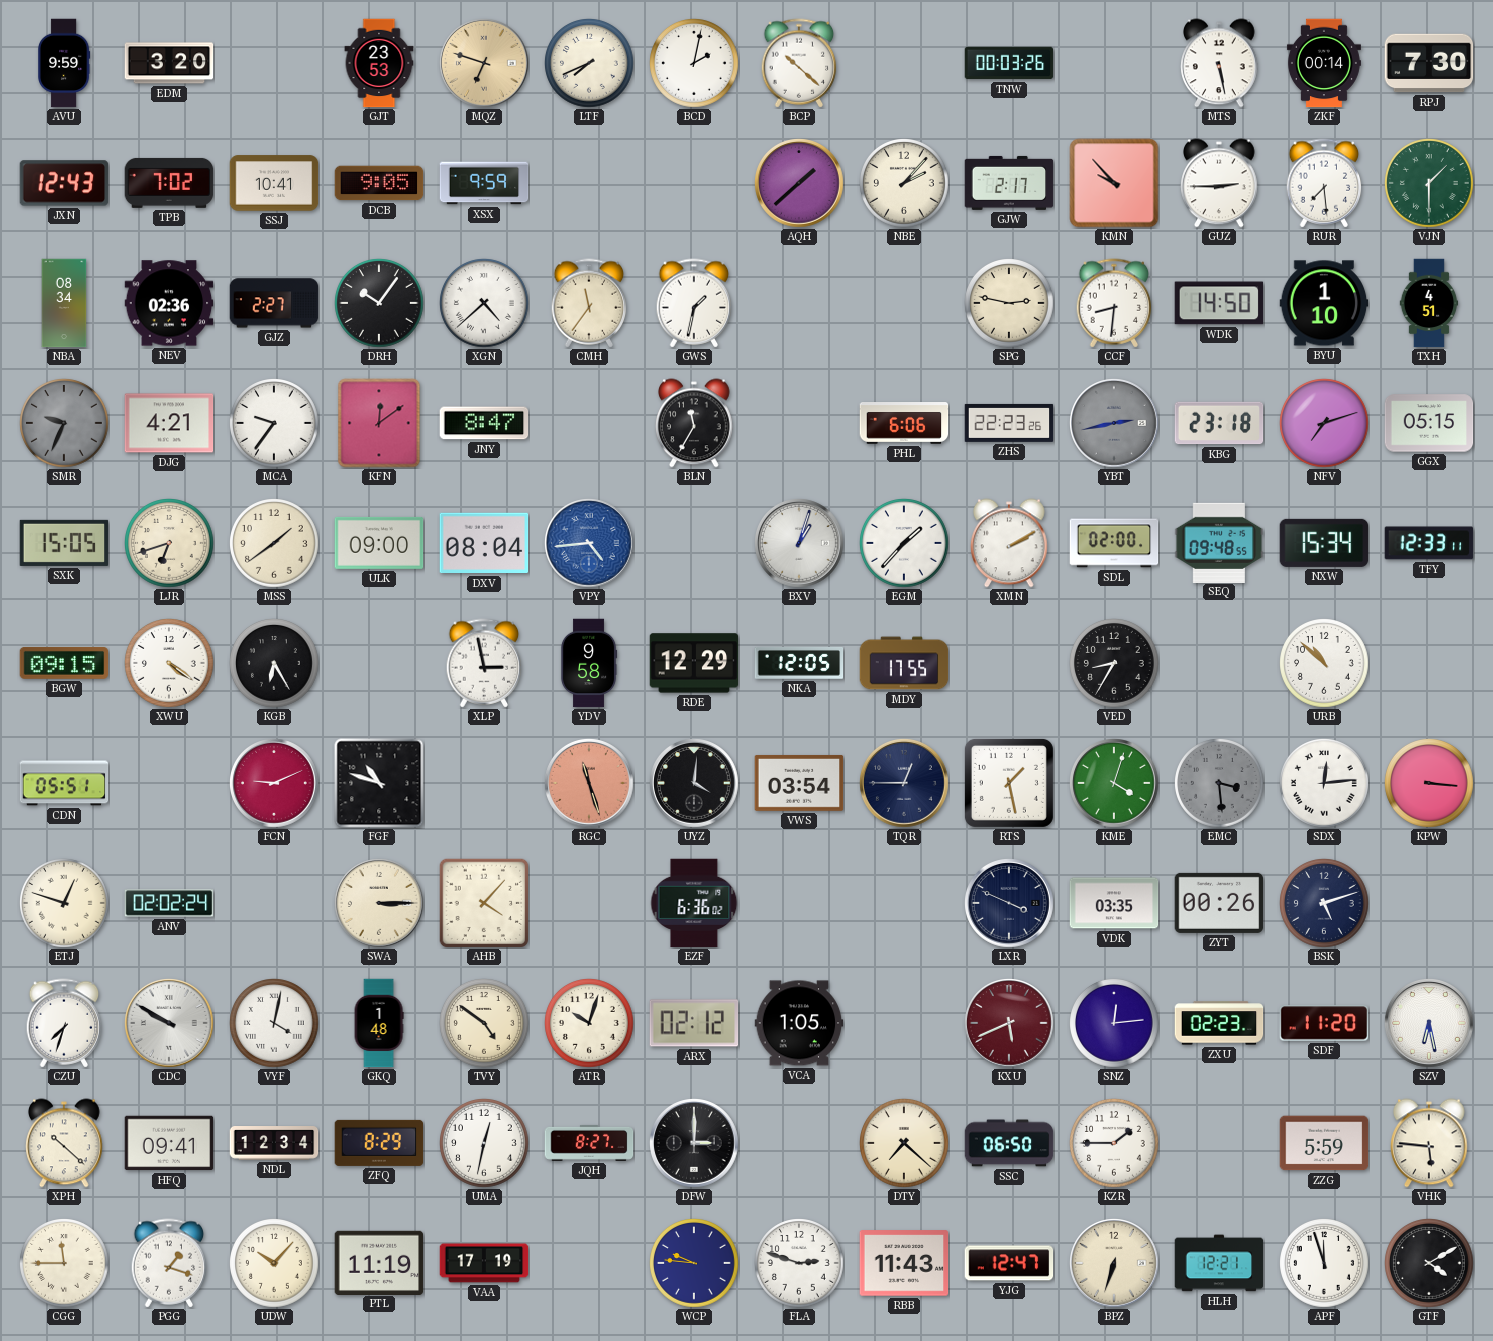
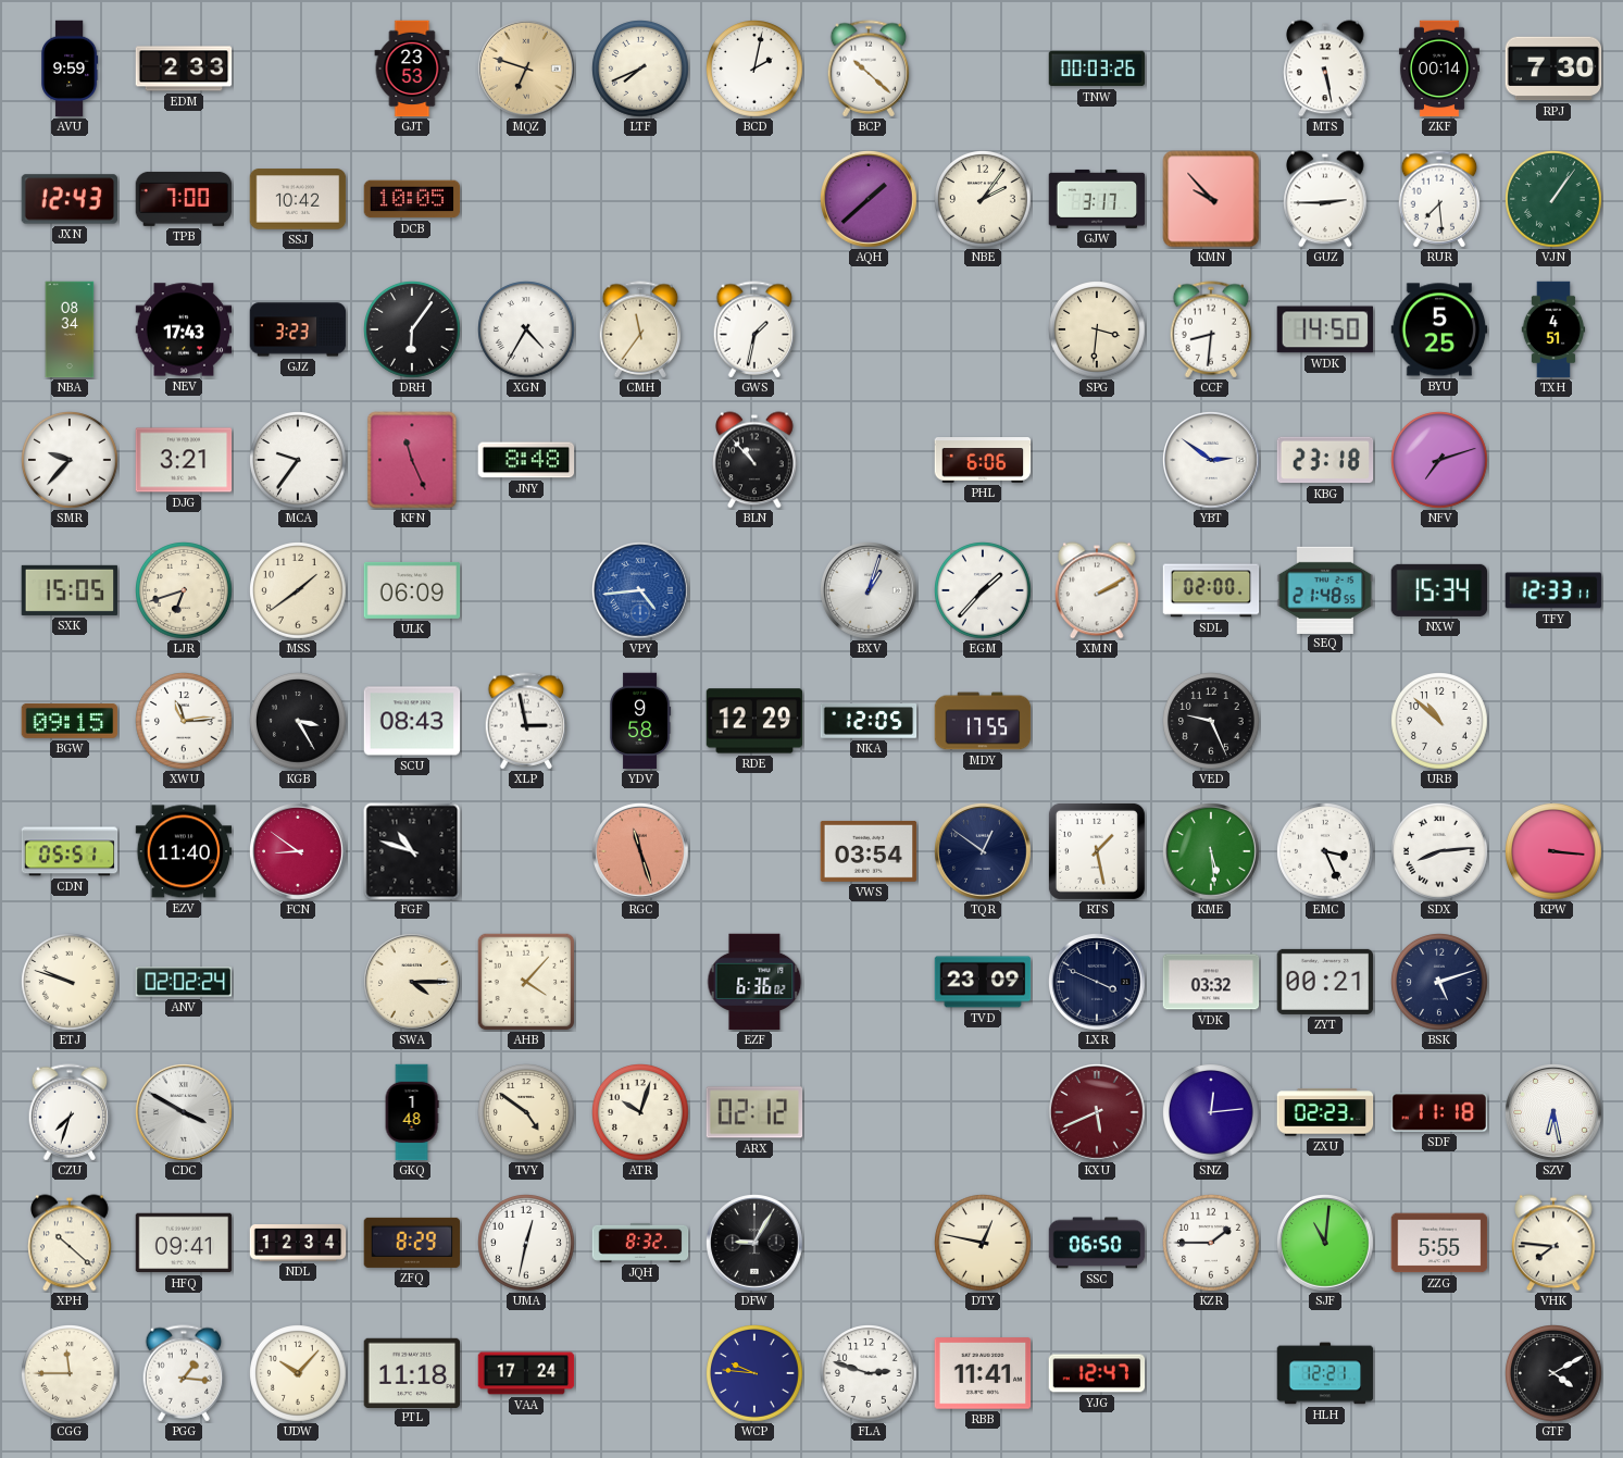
EDM: 3:20 -> 2:33
TPB: 7:02 -> 7:00
SSJ: 10:41 -> 10:42
DCB: 9:05 -> 10:05
XSX: 9:59 -> none
NBE: 2:07 -> 2:06
GJW: 2:17 -> 3:17
VJN: 1:30 -> 1:06
NEV: 02:36 -> 17:43
GJZ: 2:27 -> 3:23
DRH: 10:06 -> 6:06
XGN: 4:38 -> 4:35
SPG: 2:47 -> 3:31
BYU: 1:10 -> 5:25
SMR: 9:34 -> 9:37
SMR dial: grey -> white
DJG: 4:21 -> 3:21
KFN: 12:09 -> 11:26
JNY: 8:47 -> 8:48
BLN: 11:35 -> 10:53
ZHS: 22:23 -> none
YBT: 2:43 -> 2:51
YBT dial: grey -> white
GGX: 05:15 -> none
ULK: 09:00 -> 06:09
DXV: 08:04 -> none
SEQ: 09:48 -> 21:48
XWU: 4:21 -> 11:14
KGB: 6:25 -> 3:25
SCU: none -> 08:43
VED: 8:35 -> 9:26
EZV: none -> 11:40
FCN: 9:11 -> 8:51
UYZ: 4:01 -> none
TQR: 12:45 -> 12:51
KME: 4:03 -> 5:29
EMC: 3:29 -> 3:26
EMC dial: grey -> white
SDX: 12:14 -> 8:14
ETJ: 12:48 -> 9:48
SWA: 3:15 -> 4:15
TVD: none -> 23:09
VDK: 03:35 -> 03:32
ZYT: 00:26 -> 00:21
CDC: 9:50 -> 3:50
VYF: 4:02 -> none
VCA: 1:05 -> none
SDF: 11:20 -> 11:18
JQH: 8:27 -> 8:32
DFW: 3:00 -> 9:05
DTY: 7:22 -> 12:47
SJF: none -> 11:01
ZZG: 5:59 -> 5:55
VHK: 5:46 -> 7:46
PGG: 1:18 -> 1:16
PTL: 11:19 -> 11:18
VAA: 17:19 -> 17:24
RBB: 11:43 -> 11:41
BPZ: 6:33 -> none
APF: 11:57 -> none
